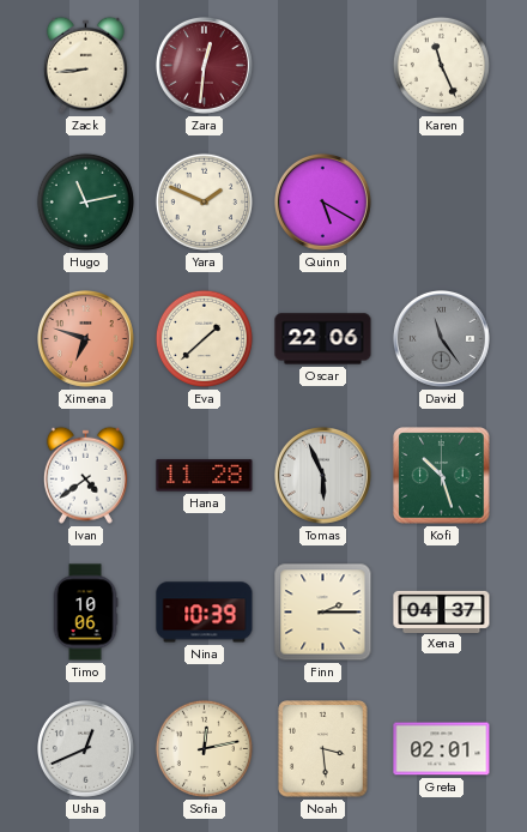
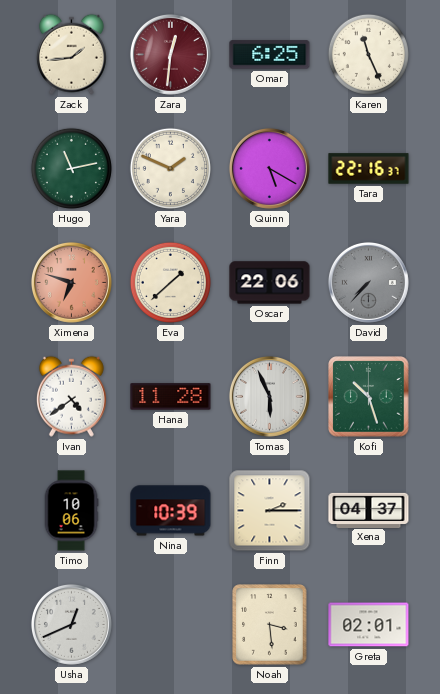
Zack: 8:44 -> 1:44
Omar: none -> 6:25
Tara: none -> 22:16
David: 11:24 -> 7:37
Sofia: 12:13 -> none
